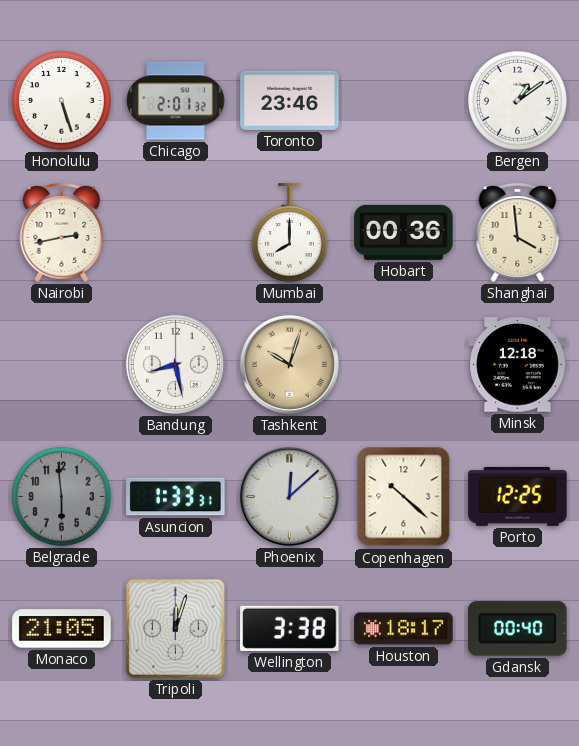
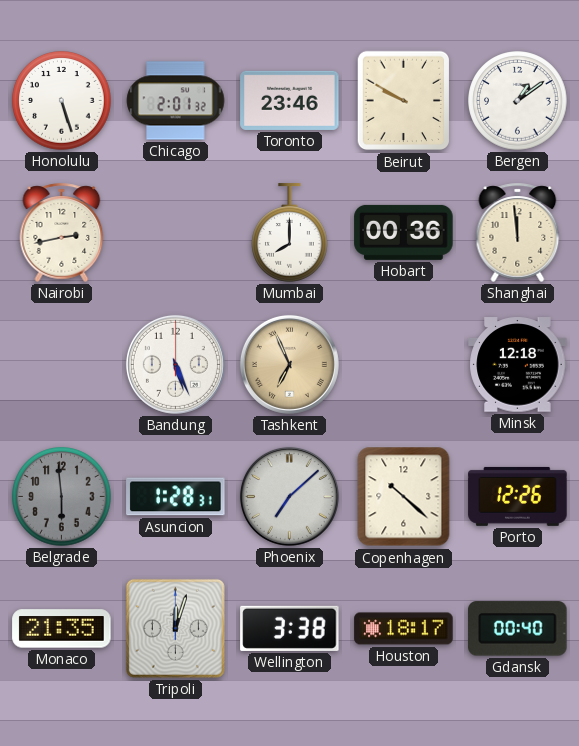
Beirut: none -> 9:50
Shanghai: 3:59 -> 11:59
Bandung: 8:28 -> 5:26
Tashkent: 10:03 -> 6:56
Asuncion: 1:33 -> 1:28
Phoenix: 12:08 -> 7:08
Porto: 12:25 -> 12:26
Monaco: 21:05 -> 21:35
